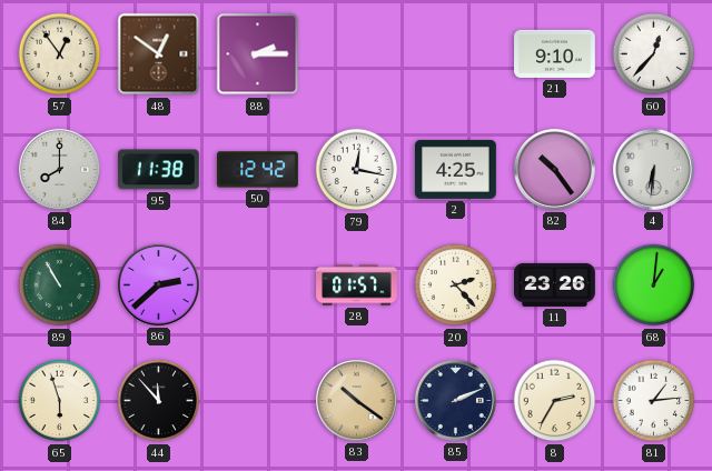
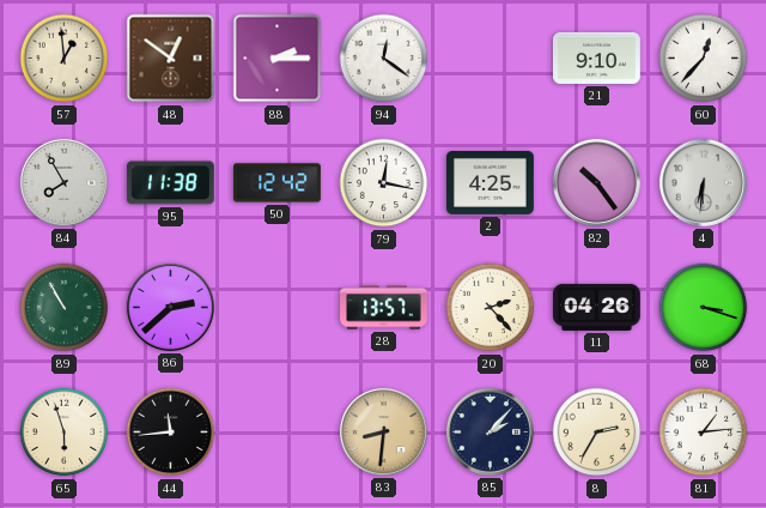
57: 12:54 -> 12:59
94: none -> 12:21
84: 8:00 -> 7:55
28: 01:57 -> 13:57
11: 23:26 -> 04:26
68: 1:01 -> 3:18
44: 11:53 -> 11:44
83: 10:21 -> 8:31
85: 2:11 -> 2:07
